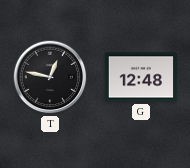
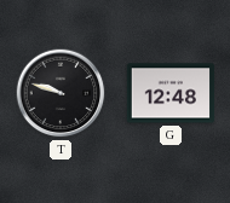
T: 12:47 -> 9:48
